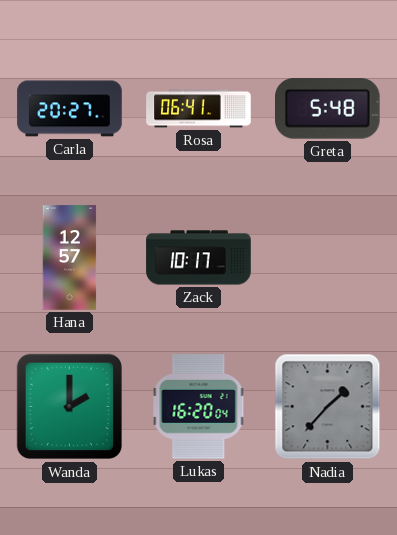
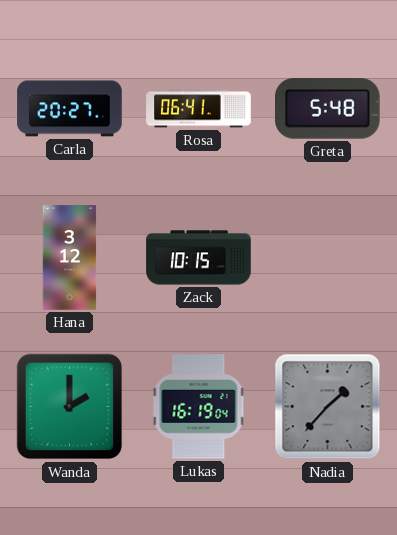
Hana: 12:57 -> 3:12
Zack: 10:17 -> 10:15
Lukas: 16:20 -> 16:19
